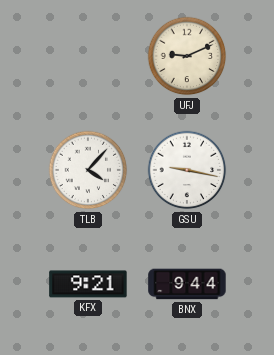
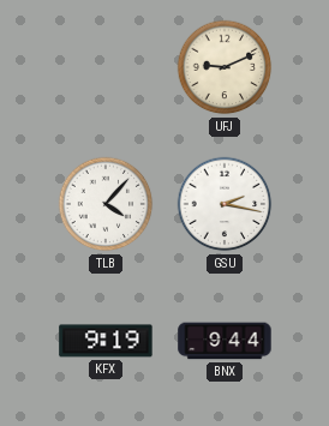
GSU: 9:17 -> 2:17
KFX: 9:21 -> 9:19
